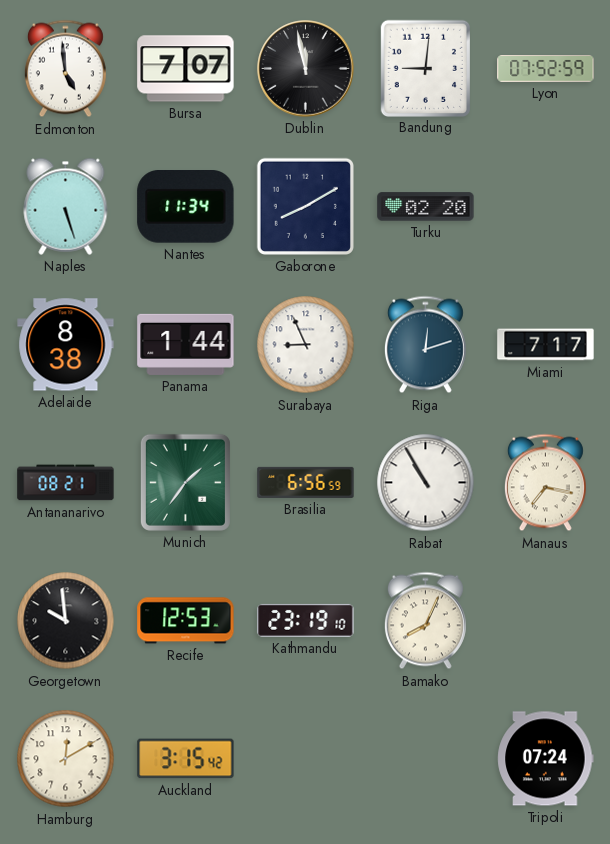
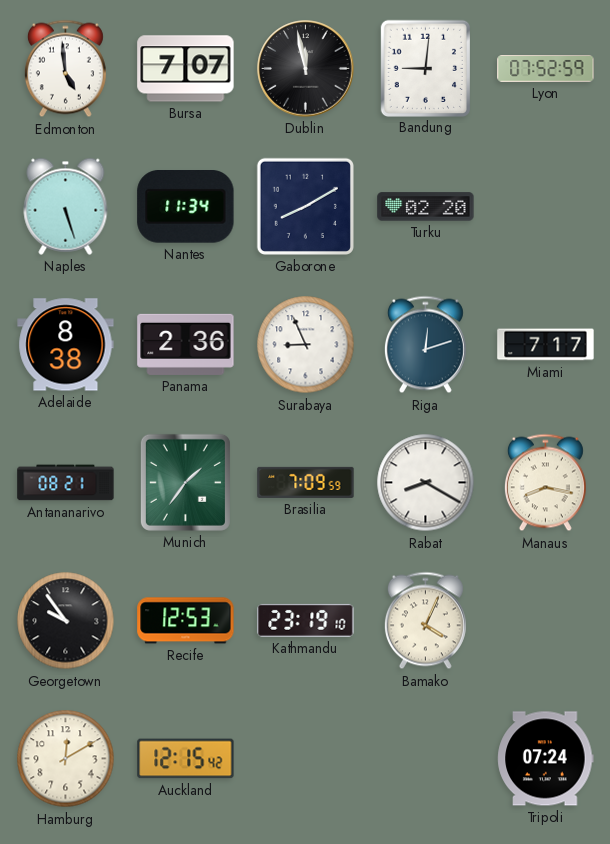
Panama: 1:44 -> 2:36
Brasilia: 6:56 -> 7:09
Rabat: 10:55 -> 8:20
Manaus: 7:17 -> 8:17
Georgetown: 9:59 -> 9:54
Bamako: 8:04 -> 4:04
Auckland: 3:15 -> 12:15
